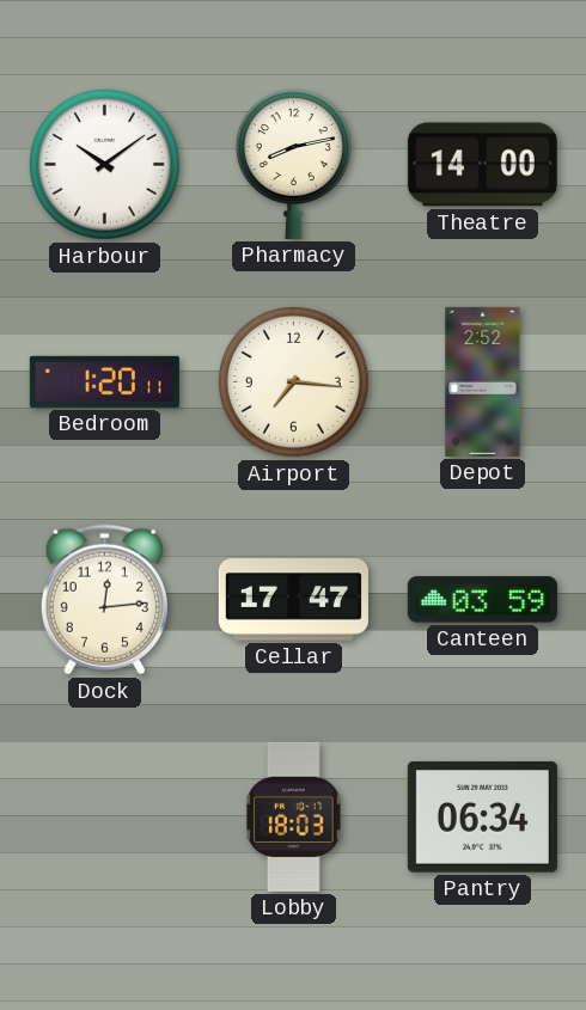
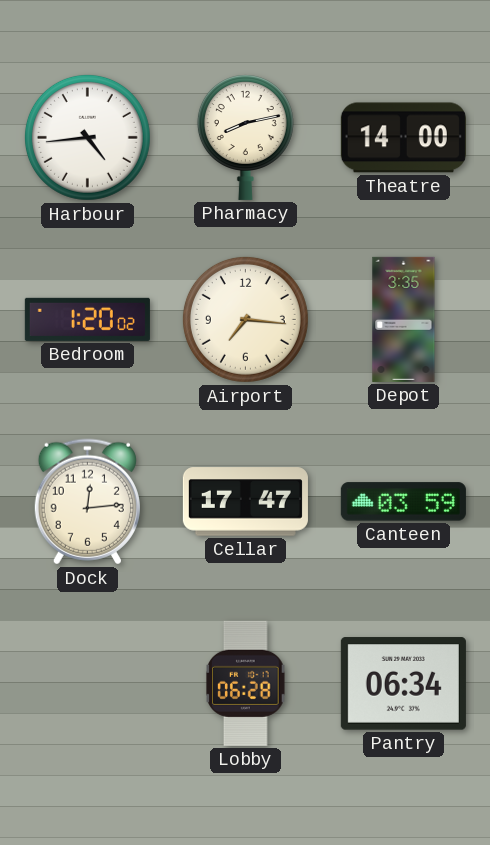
Harbour: 10:09 -> 4:44
Bedroom: 1:20:11 -> 1:20:02
Depot: 2:52 -> 3:35
Lobby: 18:03 -> 06:28
